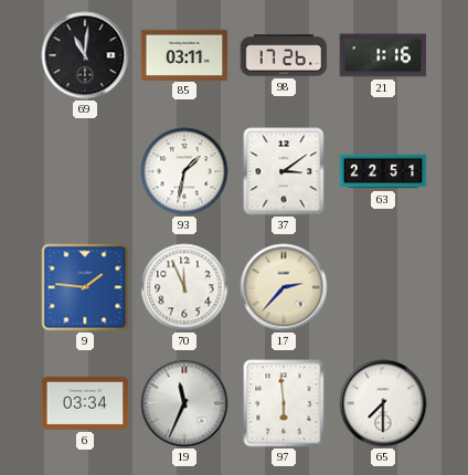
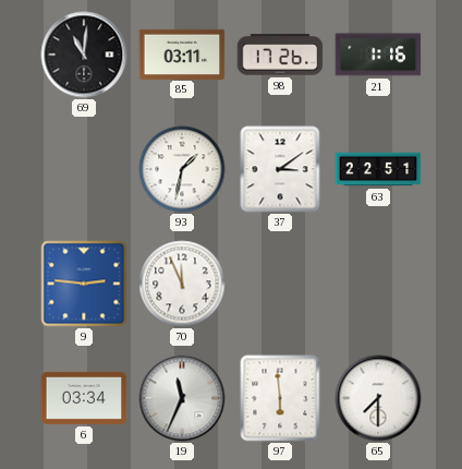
9: 1:46 -> 2:46
17: 2:37 -> none
